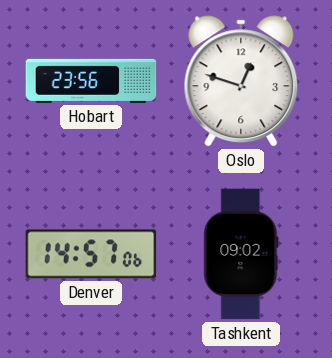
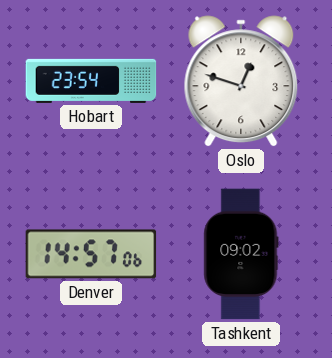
Hobart: 23:56 -> 23:54
